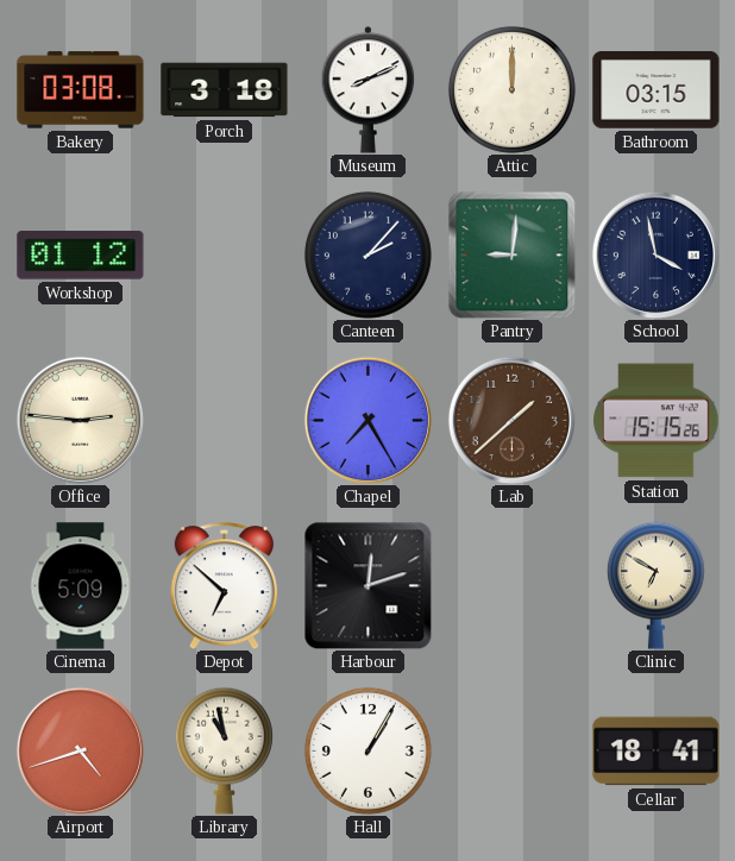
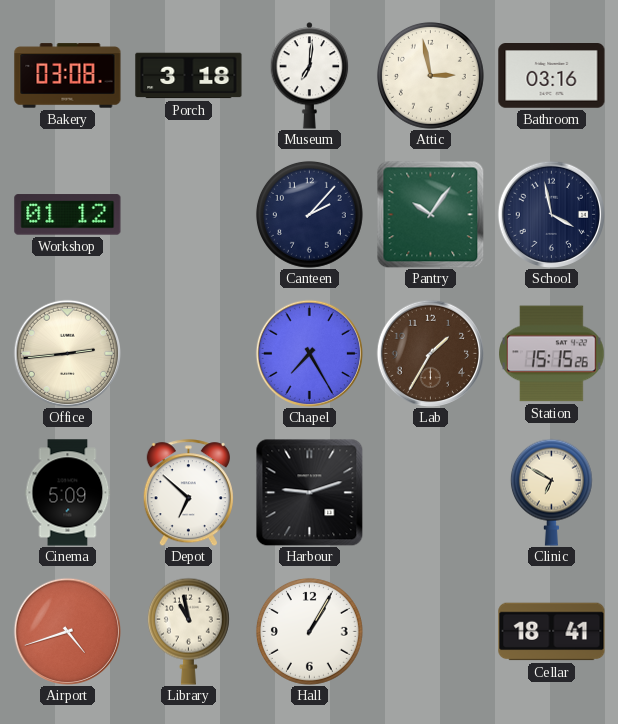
Museum: 8:11 -> 7:01
Attic: 12:00 -> 2:58
Bathroom: 03:15 -> 03:16
Pantry: 9:01 -> 10:06
Office: 2:46 -> 2:44
Lab: 1:38 -> 1:35
Harbour: 12:12 -> 9:12
